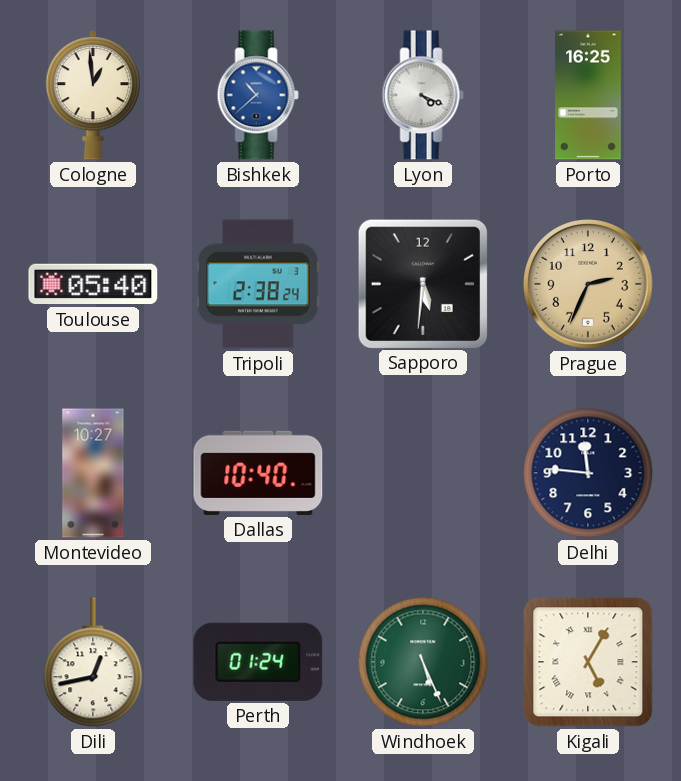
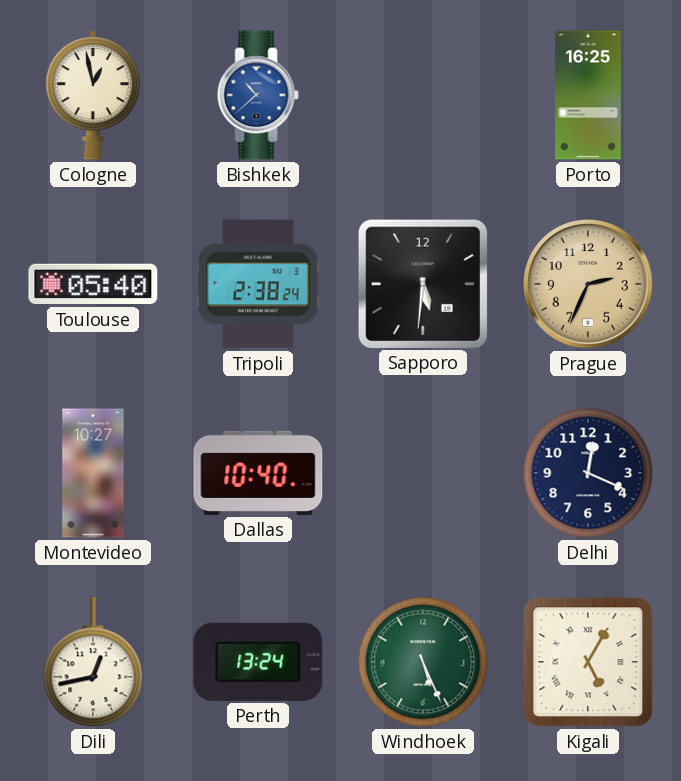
Cologne: 12:59 -> 12:58
Lyon: 4:19 -> none
Delhi: 11:46 -> 12:19
Perth: 01:24 -> 13:24
